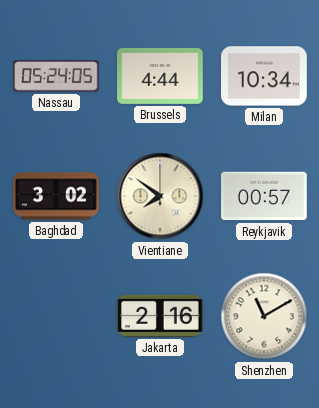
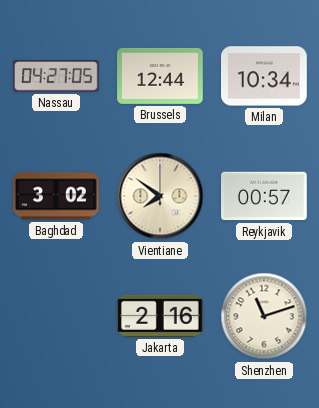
Nassau: 05:24 -> 04:27
Brussels: 4:44 -> 12:44
Shenzhen: 11:10 -> 11:12
